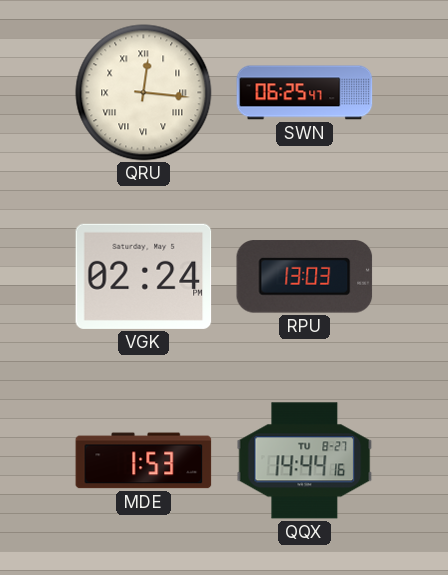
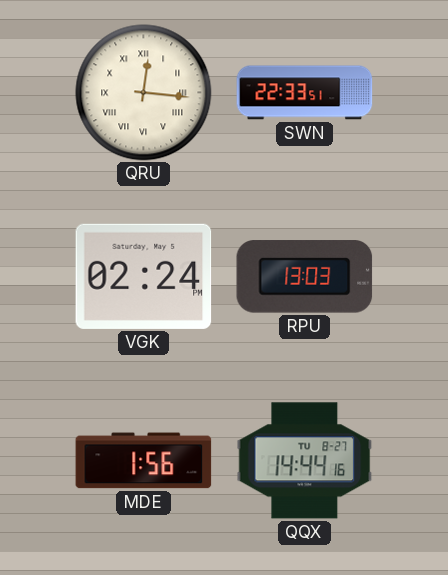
SWN: 06:25 -> 22:33
MDE: 1:53 -> 1:56
